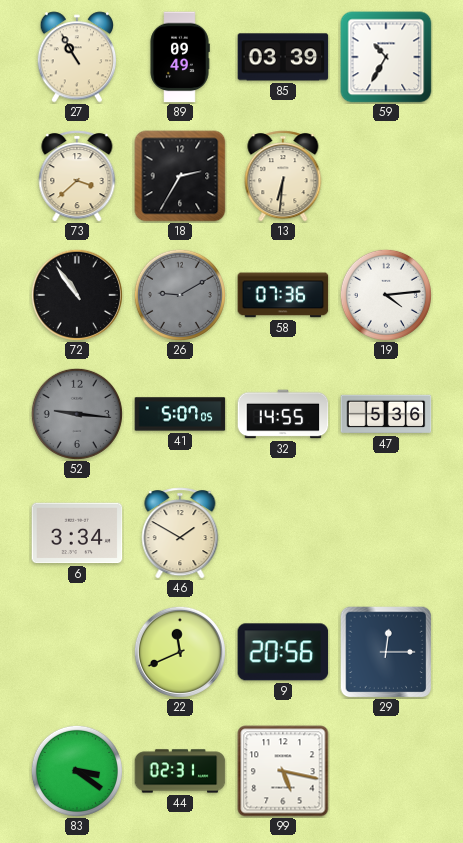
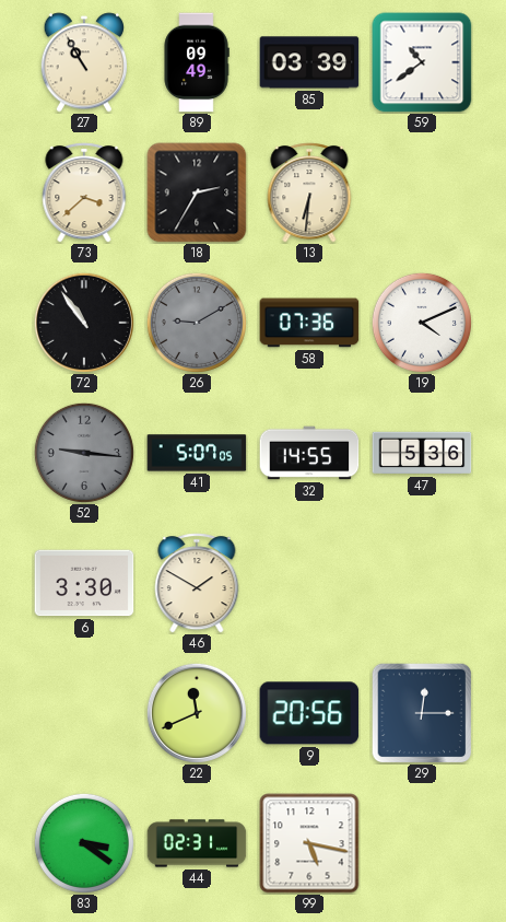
59: 10:35 -> 10:39
19: 4:14 -> 4:11
6: 3:34 -> 3:30
